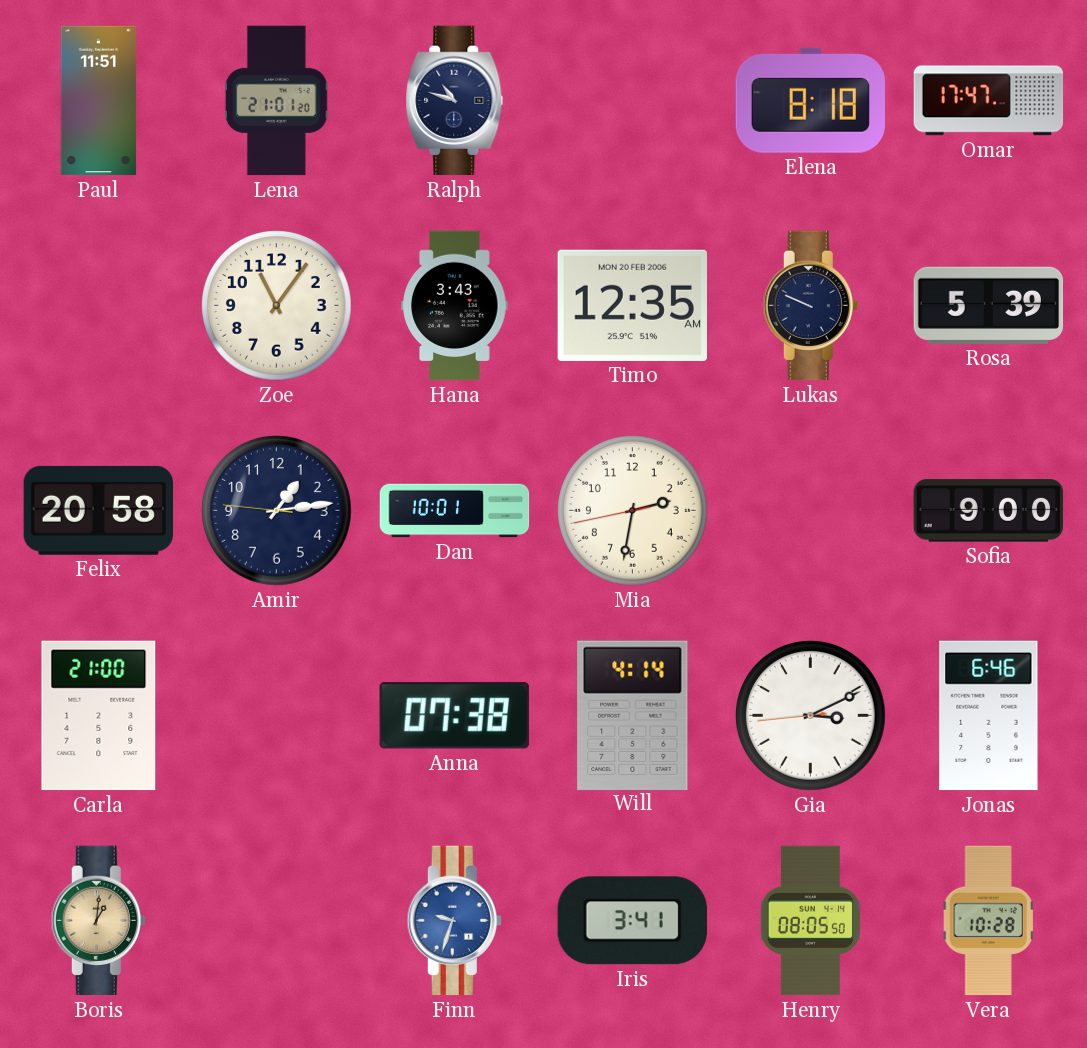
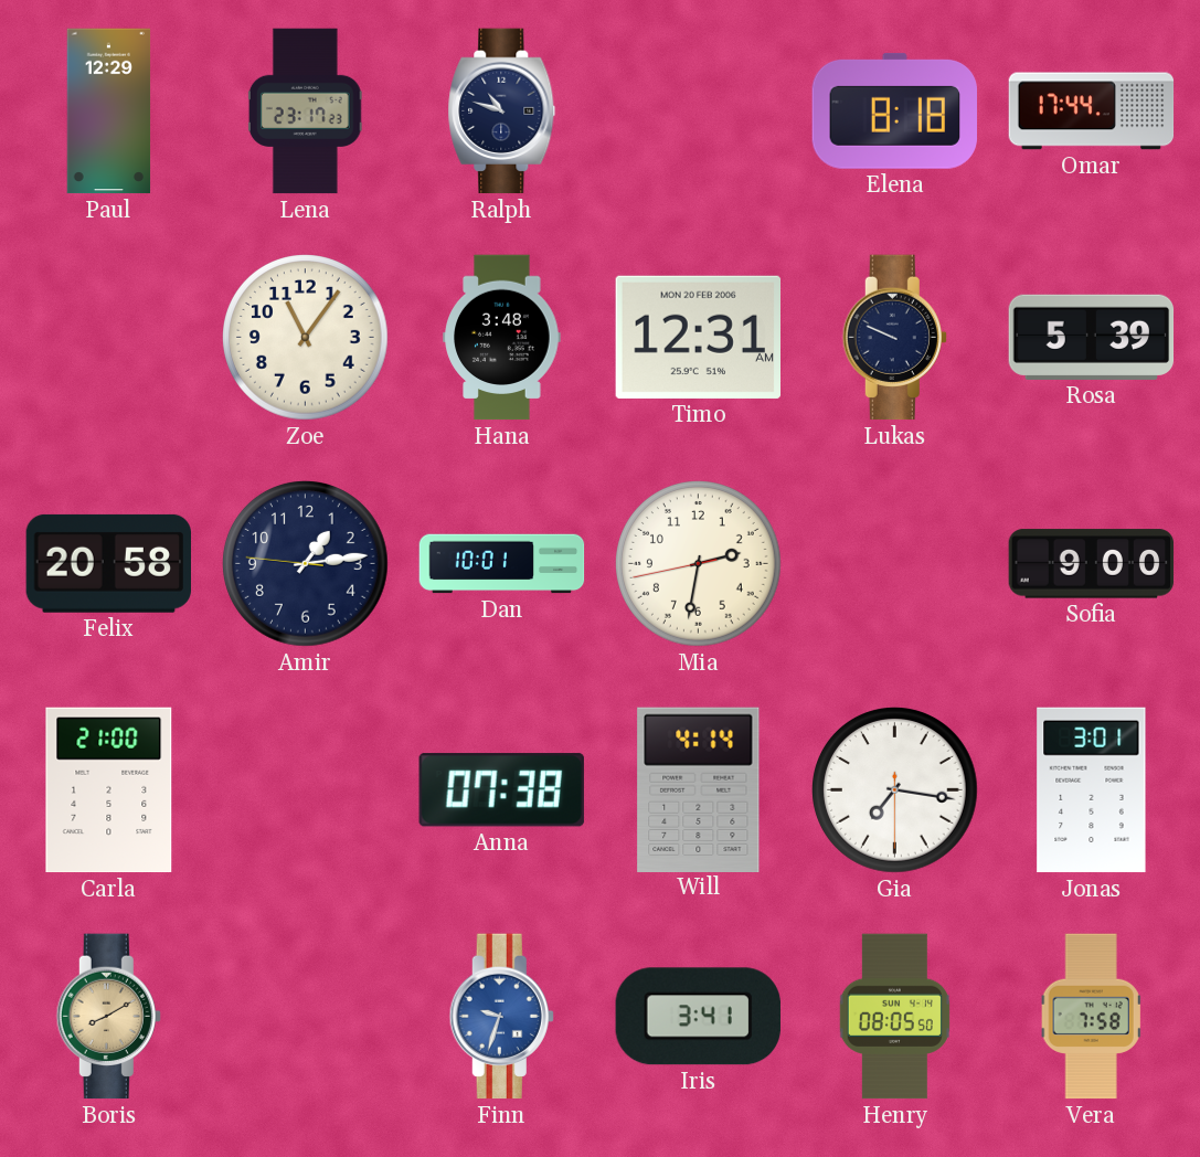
Paul: 11:51 -> 12:29
Lena: 21:01 -> 23:17
Omar: 17:47 -> 17:44
Hana: 3:43 -> 3:48
Timo: 12:35 -> 12:31
Gia: 3:10 -> 7:16
Jonas: 6:46 -> 3:01
Boris: 1:01 -> 8:10
Vera: 10:28 -> 7:58
